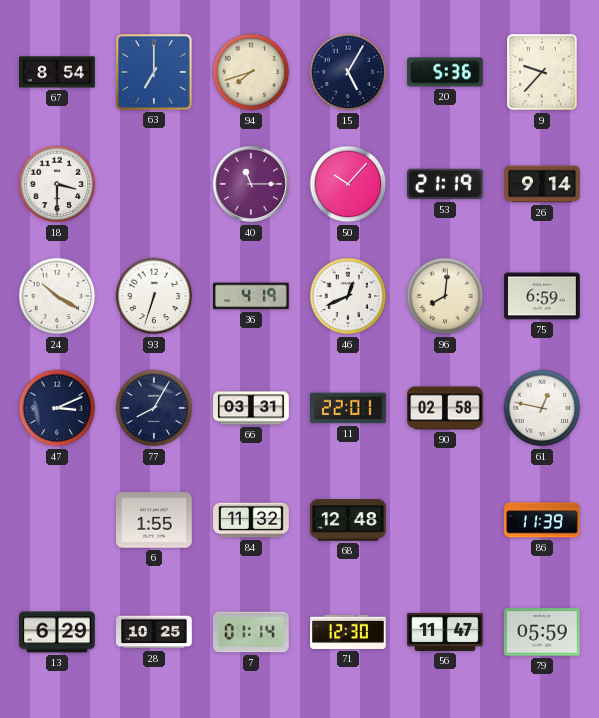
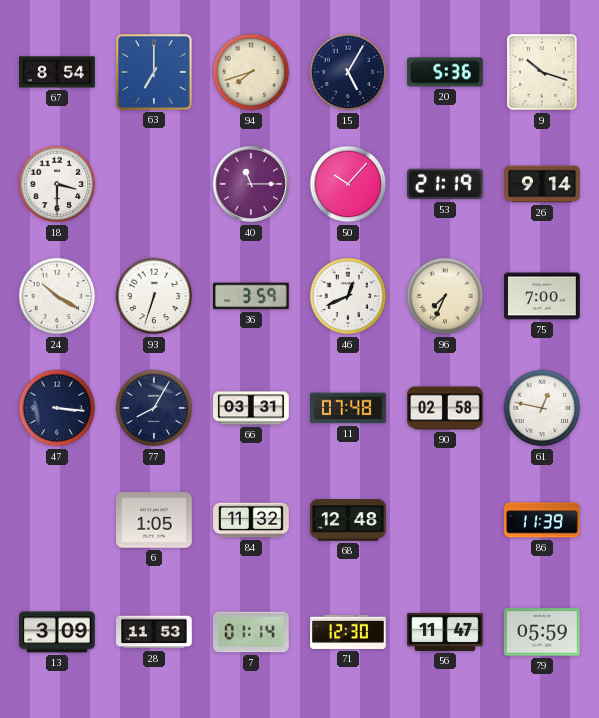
9: 9:37 -> 10:18
36: 4:19 -> 3:59
96: 8:01 -> 7:34
75: 6:59 -> 7:00
47: 3:11 -> 3:16
11: 22:01 -> 07:48
6: 1:55 -> 1:05
13: 6:29 -> 3:09
28: 10:25 -> 11:53
